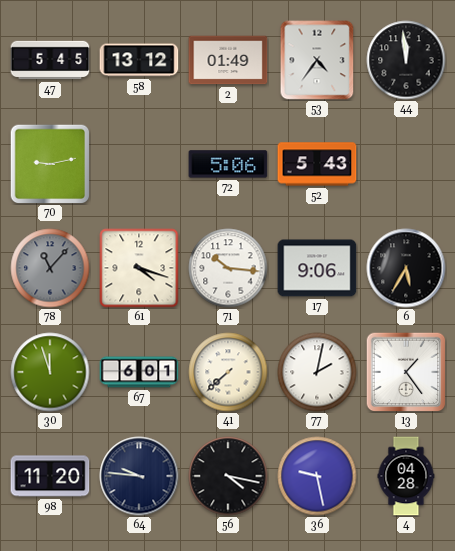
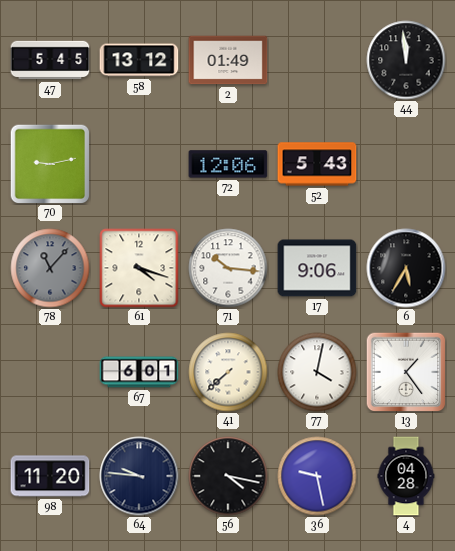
53: 4:36 -> none
72: 5:06 -> 12:06
30: 11:57 -> none
77: 2:02 -> 4:02
